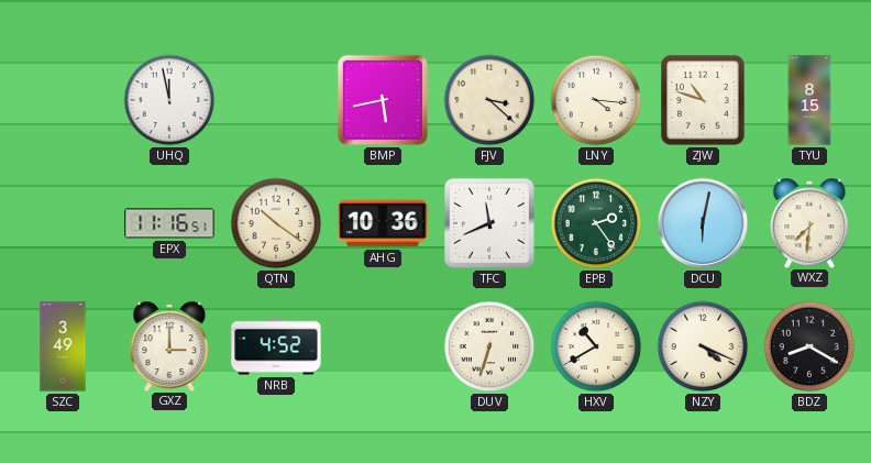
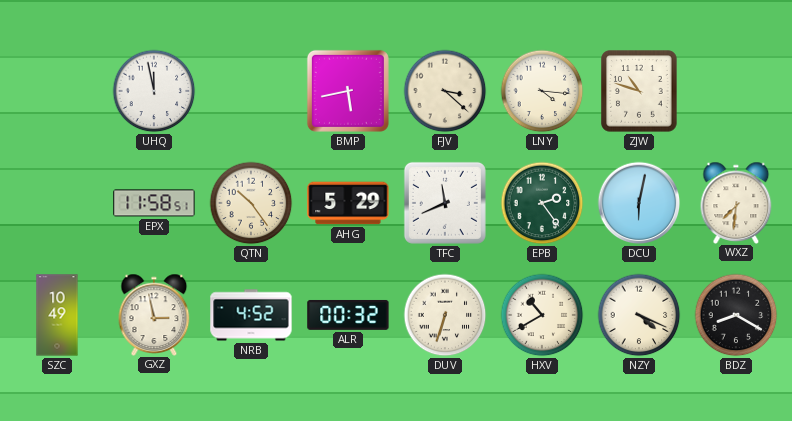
TYU: 8:15 -> none
EPX: 11:16 -> 11:58
QTN: 10:21 -> 10:24
AHG: 10:36 -> 5:29
SZC: 3:49 -> 10:49
GXZ: 3:00 -> 2:58
ALR: none -> 00:32
